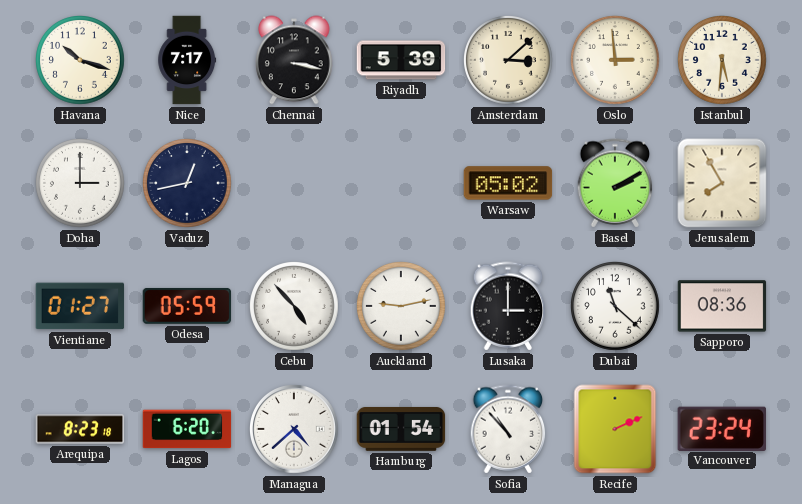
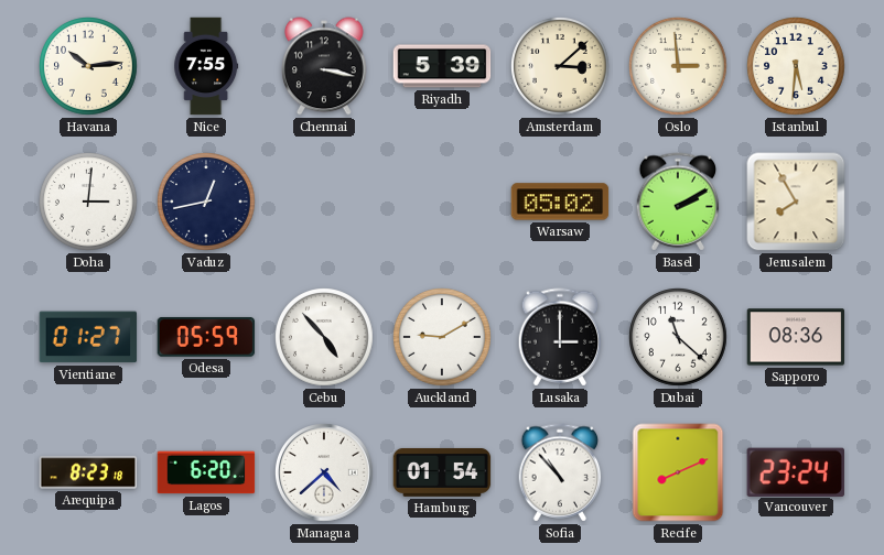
Havana: 10:18 -> 10:14
Nice: 7:17 -> 7:55
Doha: 3:00 -> 3:01
Auckland: 9:13 -> 9:10
Recife: 2:11 -> 8:11
